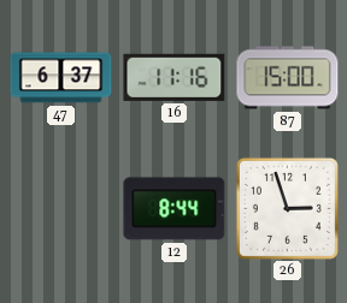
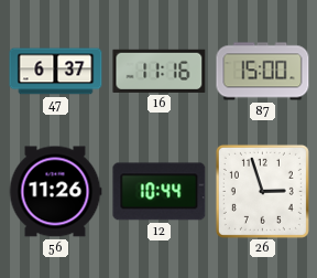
56: none -> 11:26
12: 8:44 -> 10:44
